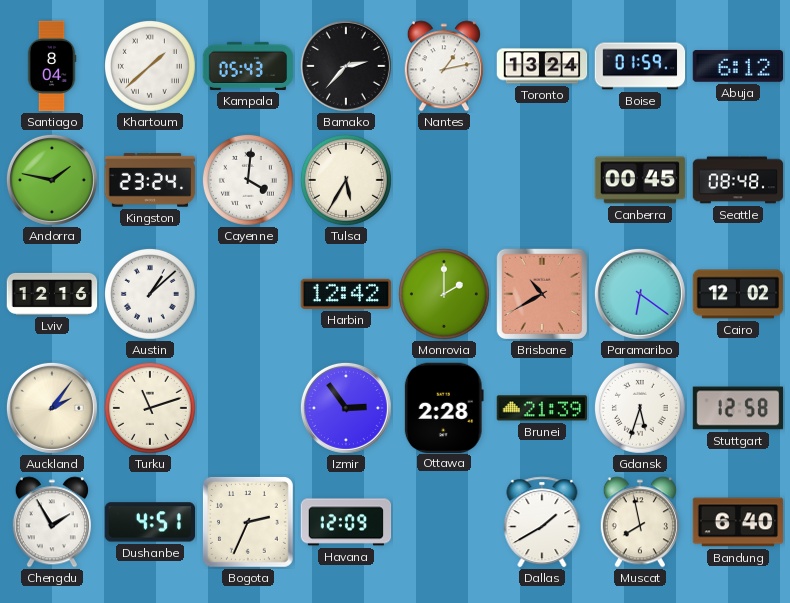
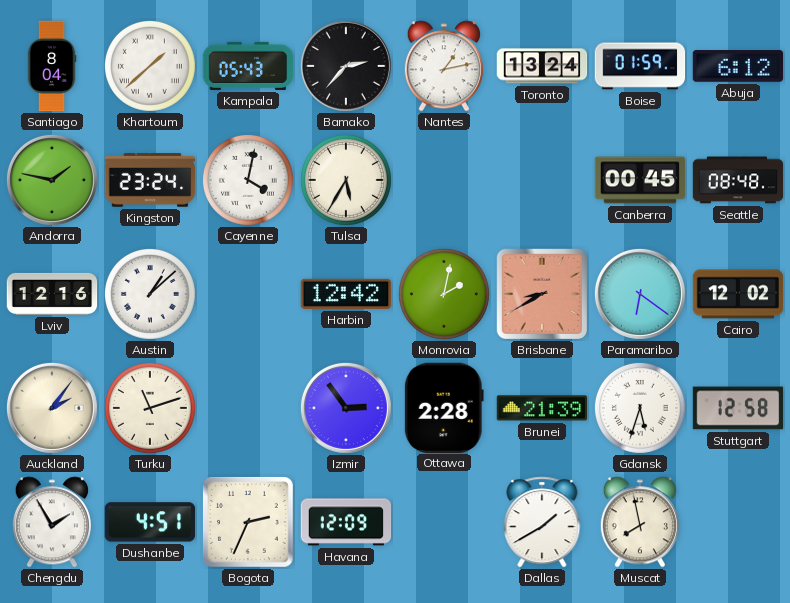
Cayenne: 4:01 -> 4:02
Monrovia: 2:00 -> 2:02
Brisbane: 10:40 -> 8:40
Bandung: 6:40 -> none
